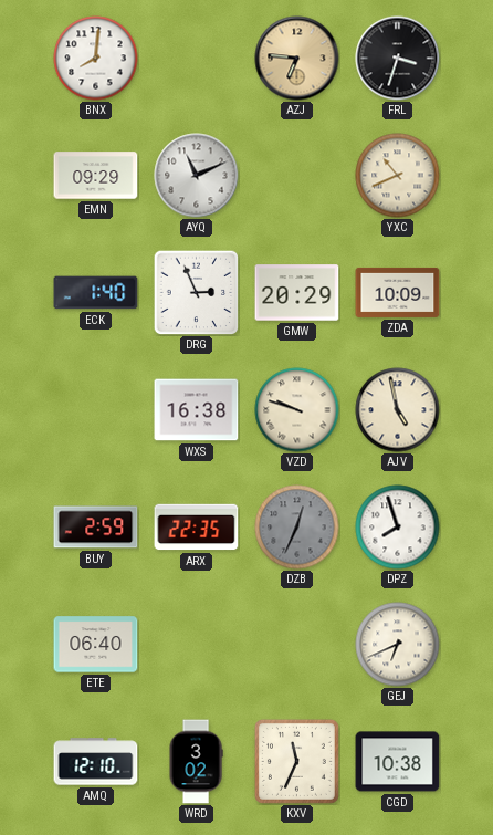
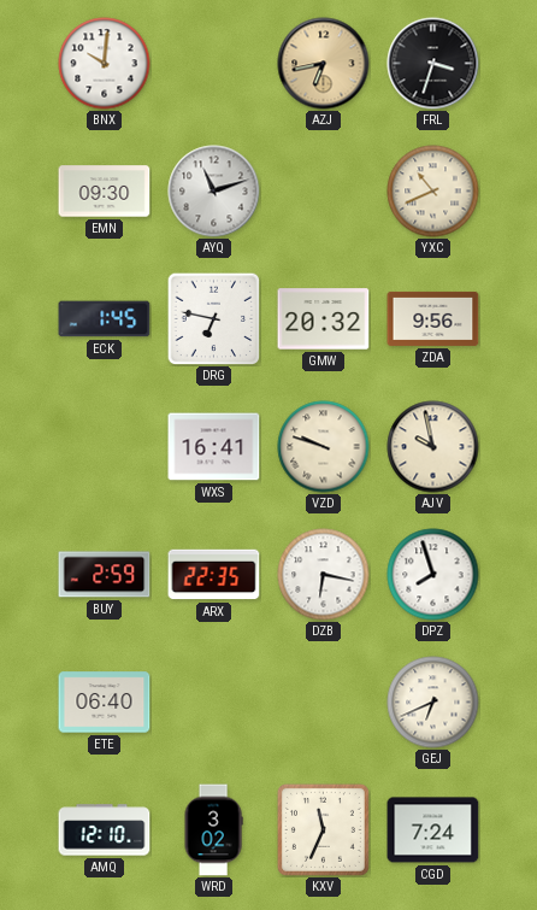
BNX: 8:01 -> 10:01
AZJ: 6:46 -> 6:43
EMN: 09:29 -> 09:30
AYQ: 11:11 -> 11:12
ECK: 1:40 -> 1:45
DRG: 2:56 -> 6:47
GMW: 20:29 -> 20:32
ZDA: 10:09 -> 9:56
WXS: 16:38 -> 16:41
AJV: 4:58 -> 9:58
DZB: 12:34 -> 6:17
DZB dial: grey -> white
CGD: 10:38 -> 7:24
